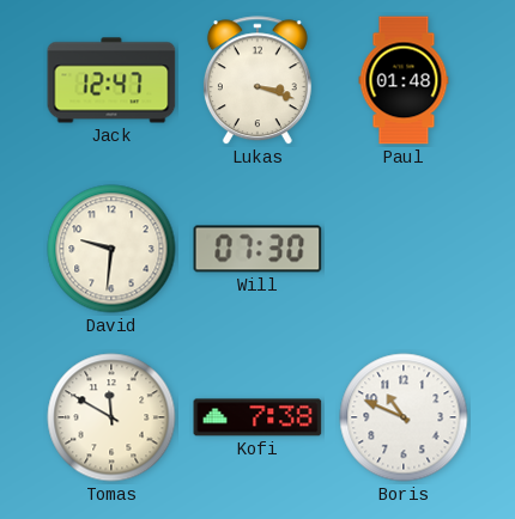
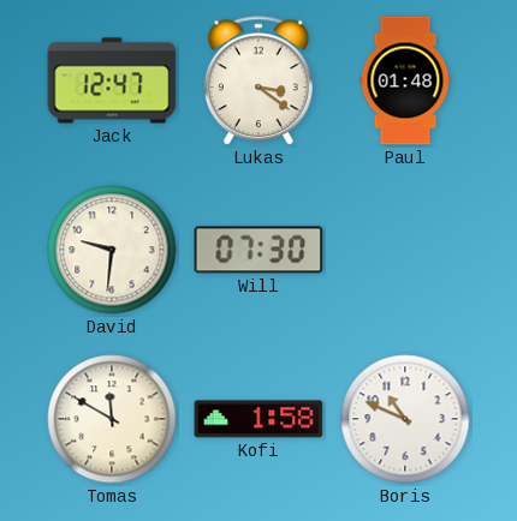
Lukas: 3:18 -> 3:21
Kofi: 7:38 -> 1:58
